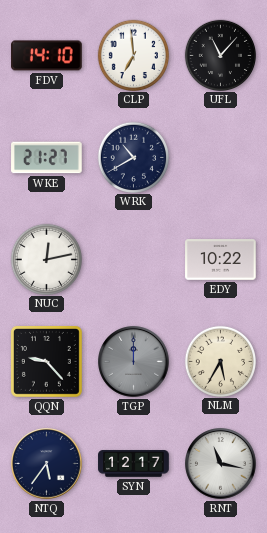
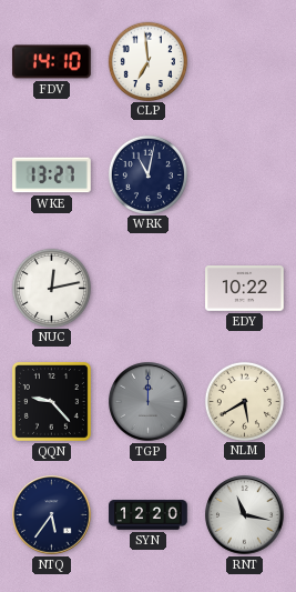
UFL: 11:07 -> none
WKE: 21:27 -> 13:27
WRK: 10:40 -> 11:02
NLM: 5:35 -> 5:40
SYN: 12:17 -> 12:20
